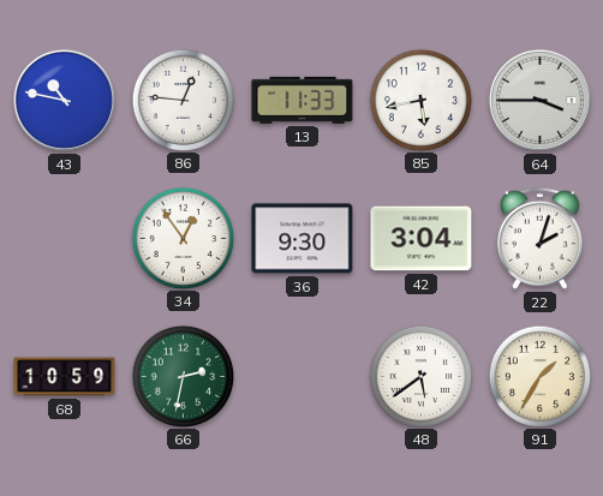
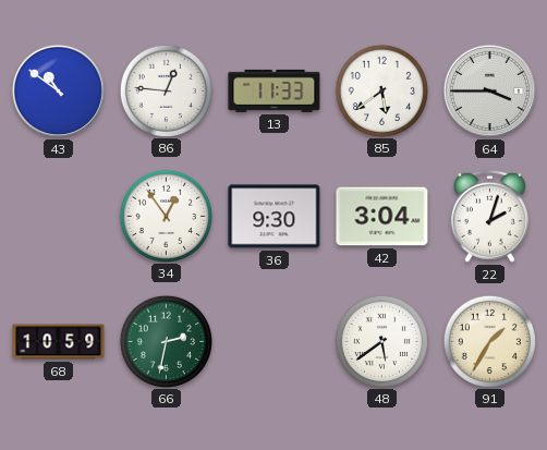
43: 10:47 -> 10:51
85: 5:43 -> 5:39
